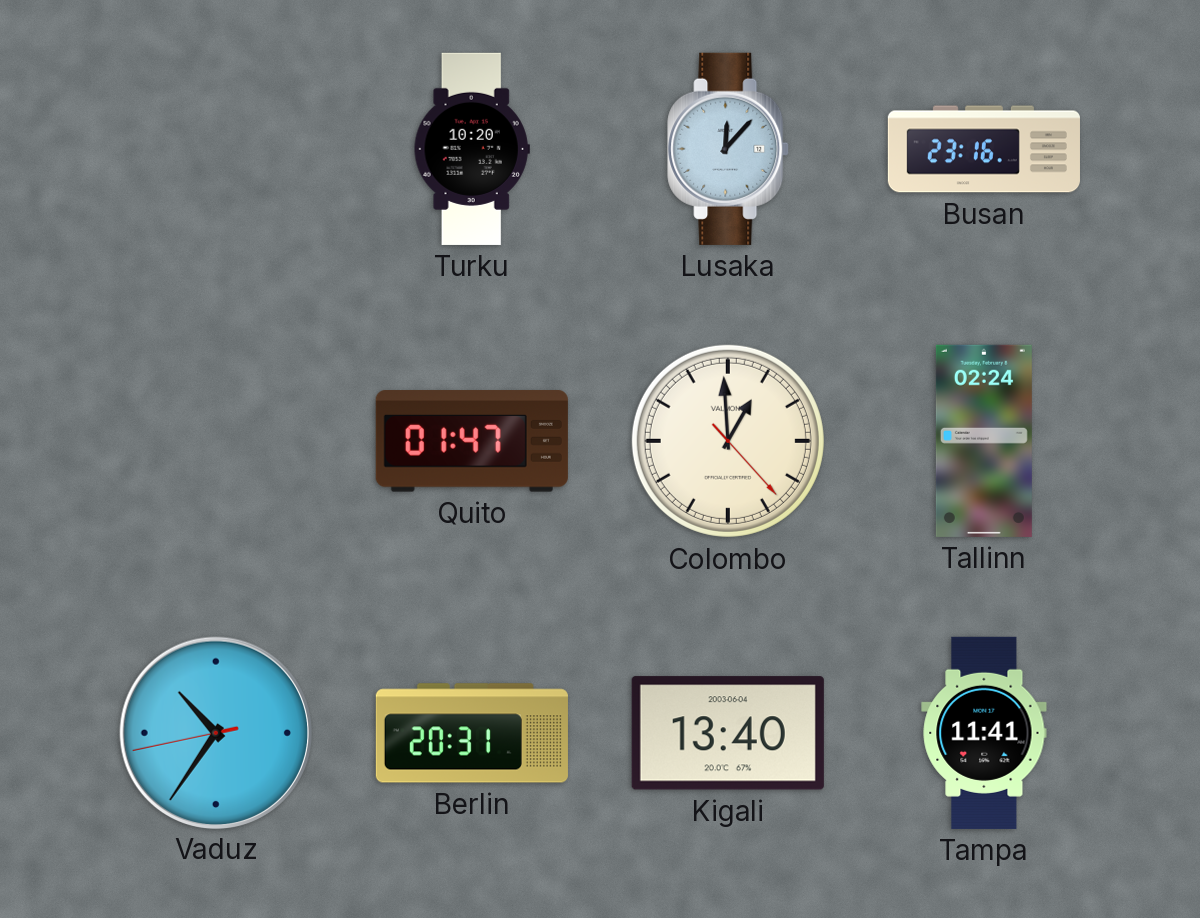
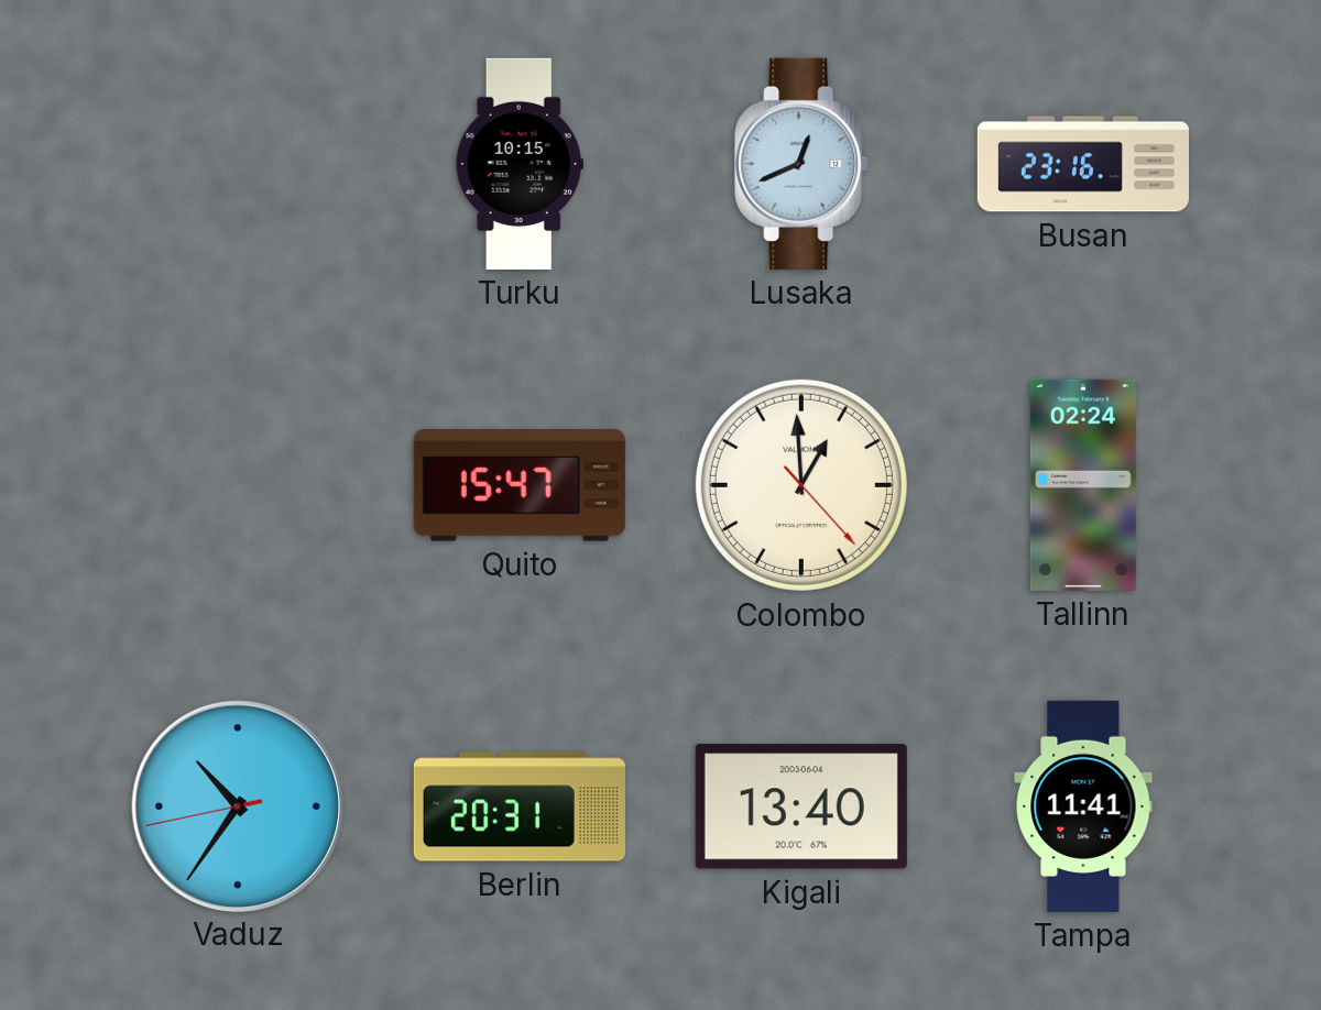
Turku: 10:20 -> 10:15
Lusaka: 12:07 -> 12:41
Quito: 01:47 -> 15:47
